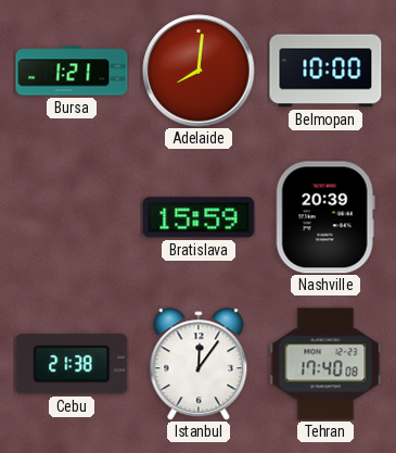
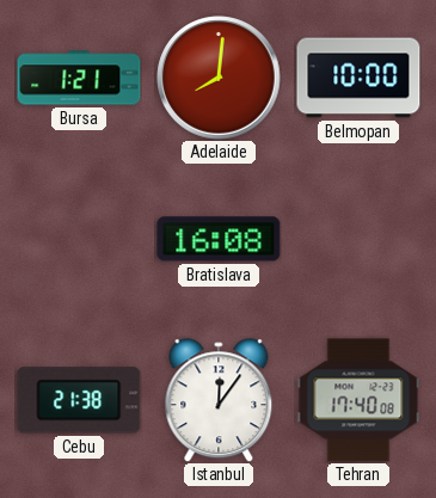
Bratislava: 15:59 -> 16:08
Nashville: 20:39 -> none
